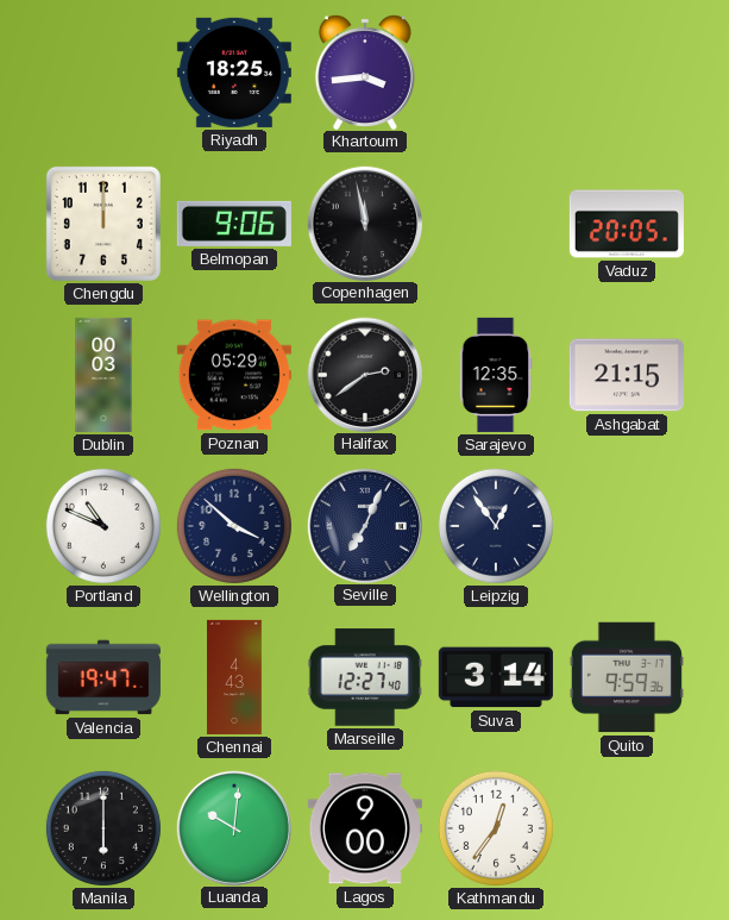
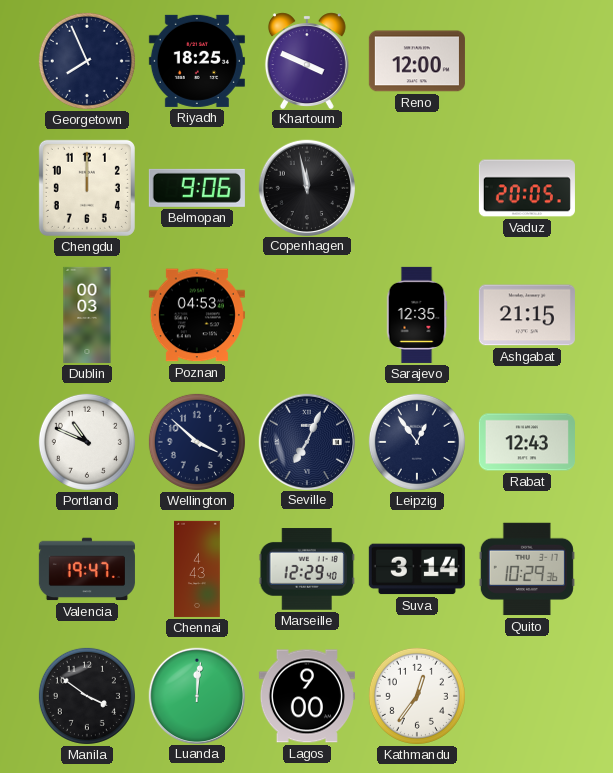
Georgetown: none -> 7:56
Khartoum: 3:44 -> 3:49
Reno: none -> 12:00
Poznan: 05:29 -> 04:53
Halifax: 2:39 -> none
Rabat: none -> 12:43
Marseille: 12:27 -> 12:29
Quito: 9:59 -> 10:29
Manila: 6:00 -> 3:51
Luanda: 10:01 -> 12:01
